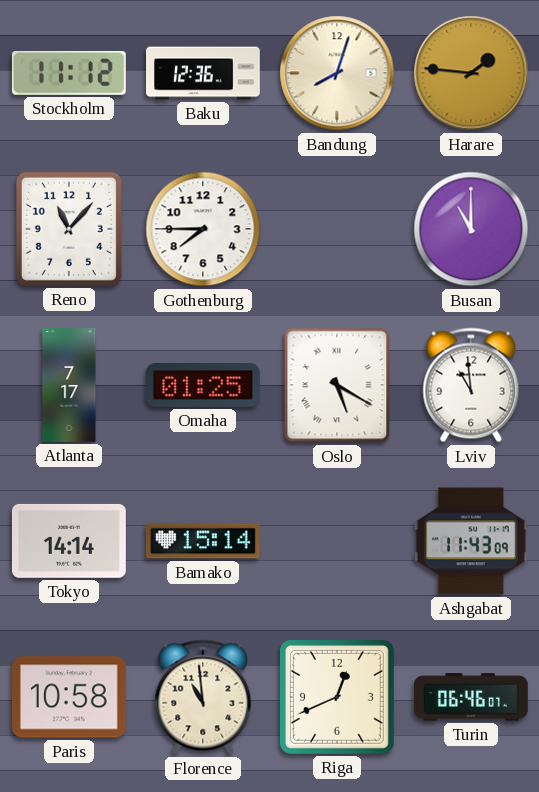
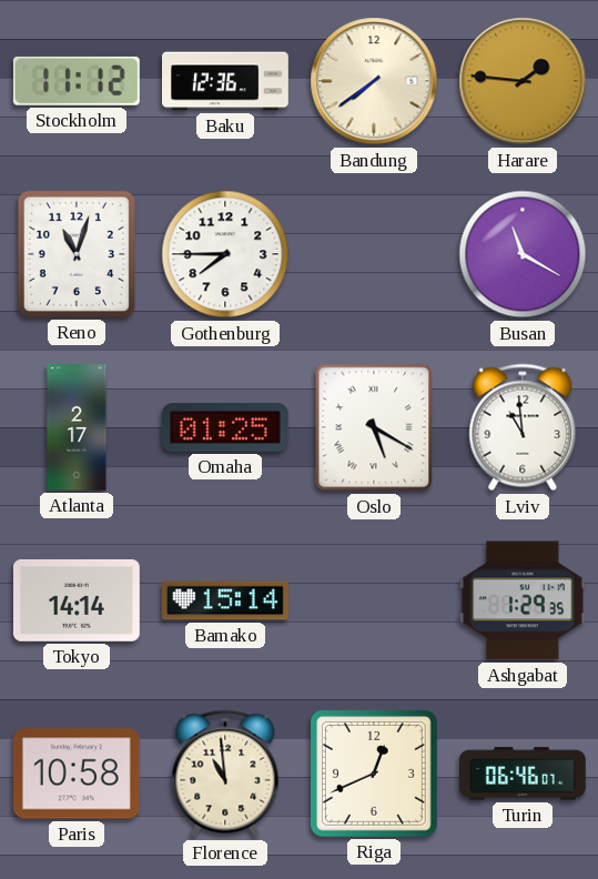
Bandung: 8:03 -> 7:39
Reno: 11:07 -> 11:03
Busan: 11:00 -> 11:20
Atlanta: 7:17 -> 2:17
Ashgabat: 11:43 -> 1:29
